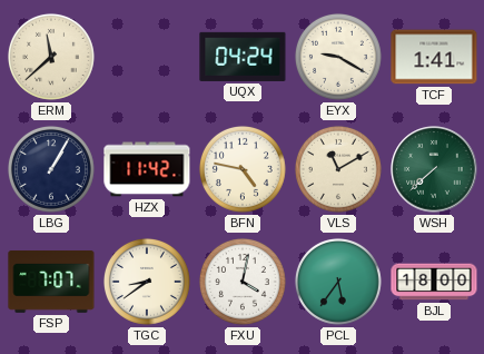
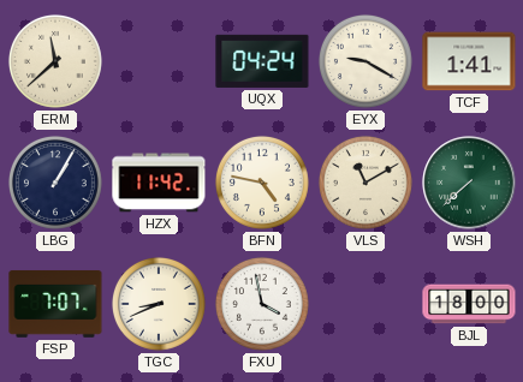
TGC: 8:39 -> 8:41
FXU: 4:02 -> 3:58
PCL: 5:36 -> none
